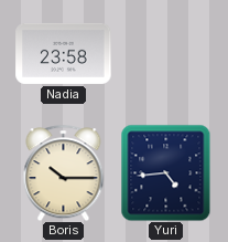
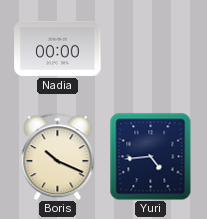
Nadia: 23:58 -> 00:00
Boris: 10:15 -> 10:19
